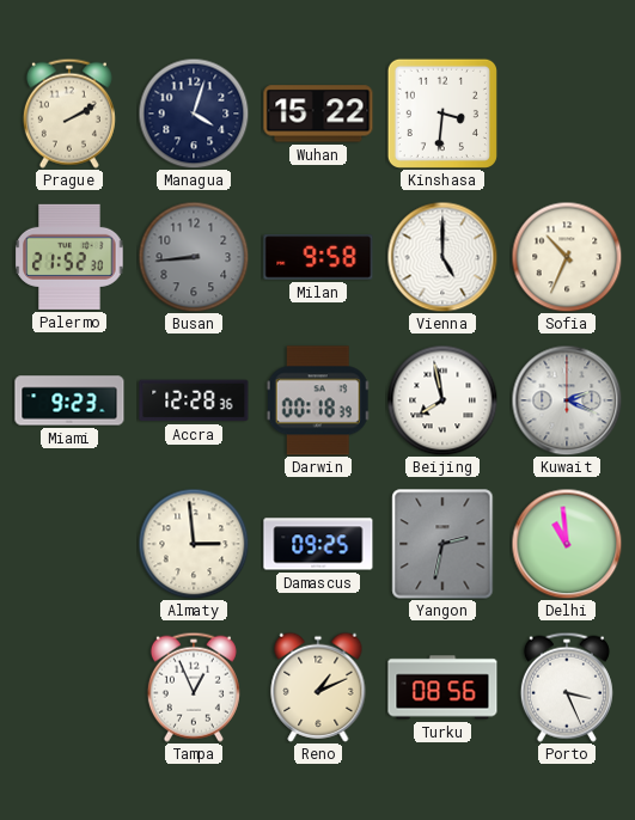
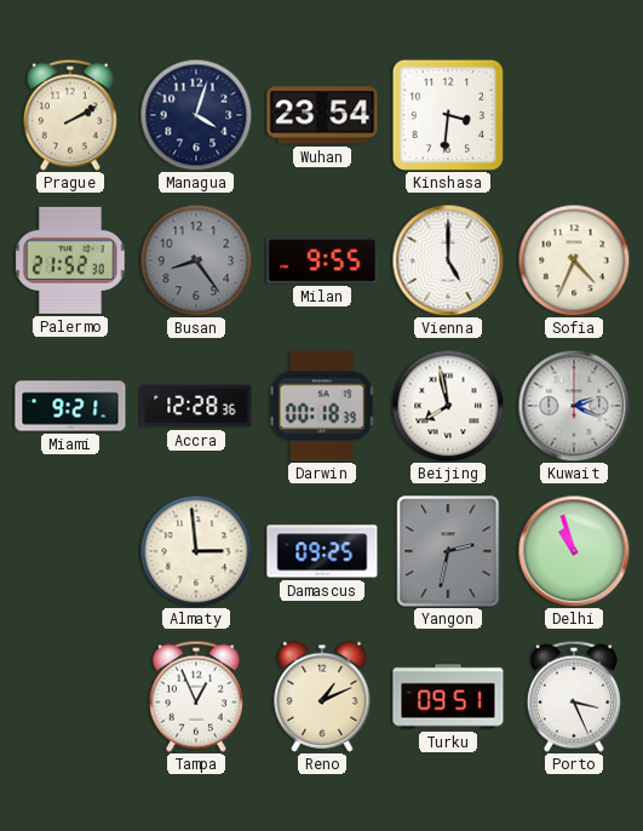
Wuhan: 15:22 -> 23:54
Busan: 8:44 -> 8:24
Milan: 9:58 -> 9:55
Sofia: 10:34 -> 4:34
Miami: 9:23 -> 9:21
Delhi: 10:59 -> 10:57
Turku: 08:56 -> 09:51
